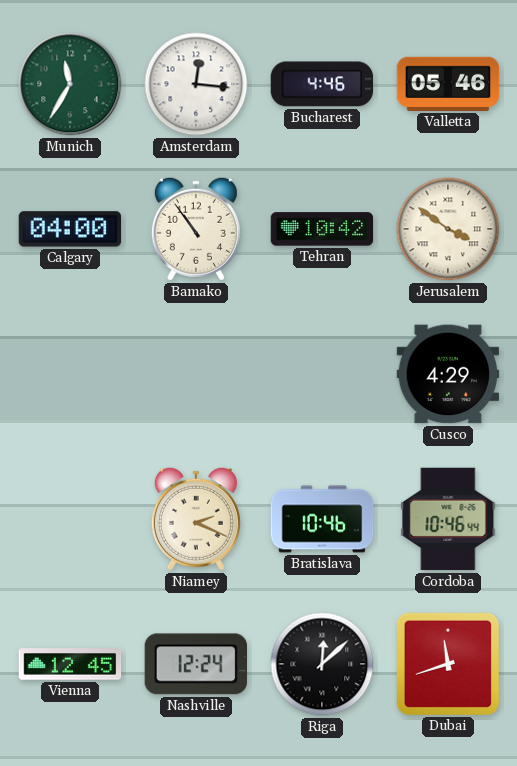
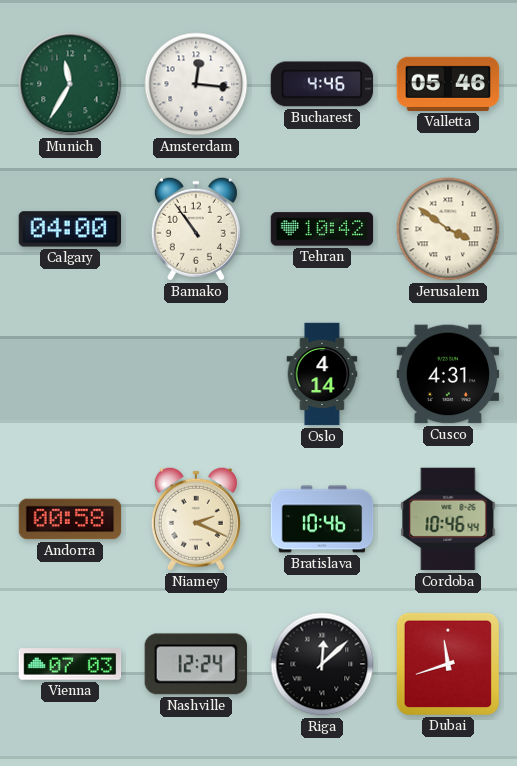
Oslo: none -> 4:14
Cusco: 4:29 -> 4:31
Andorra: none -> 00:58
Vienna: 12:45 -> 07:03
